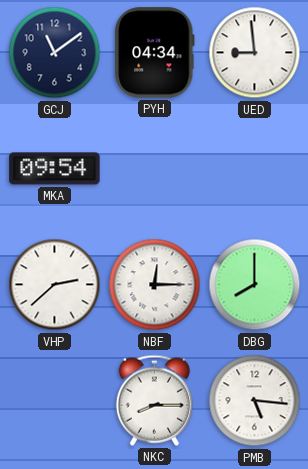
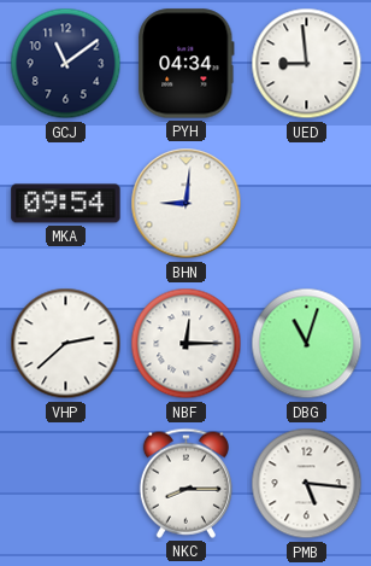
BHN: none -> 9:01
DBG: 8:00 -> 11:03
